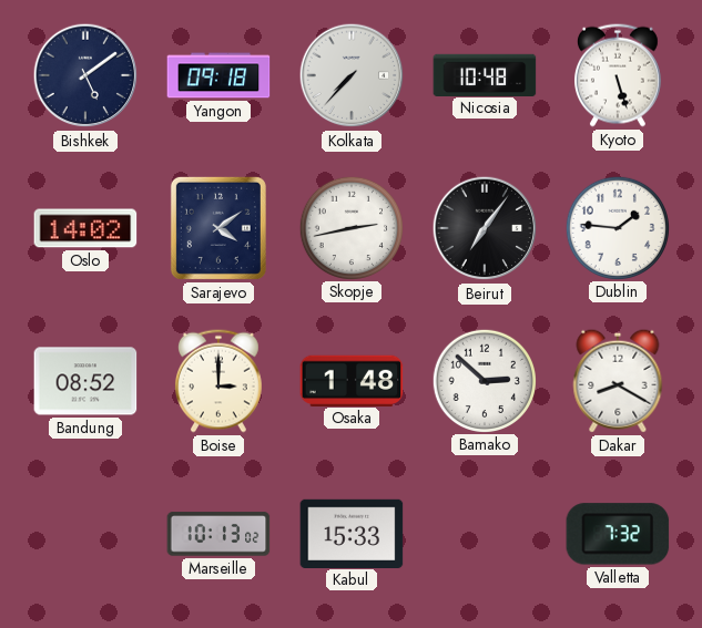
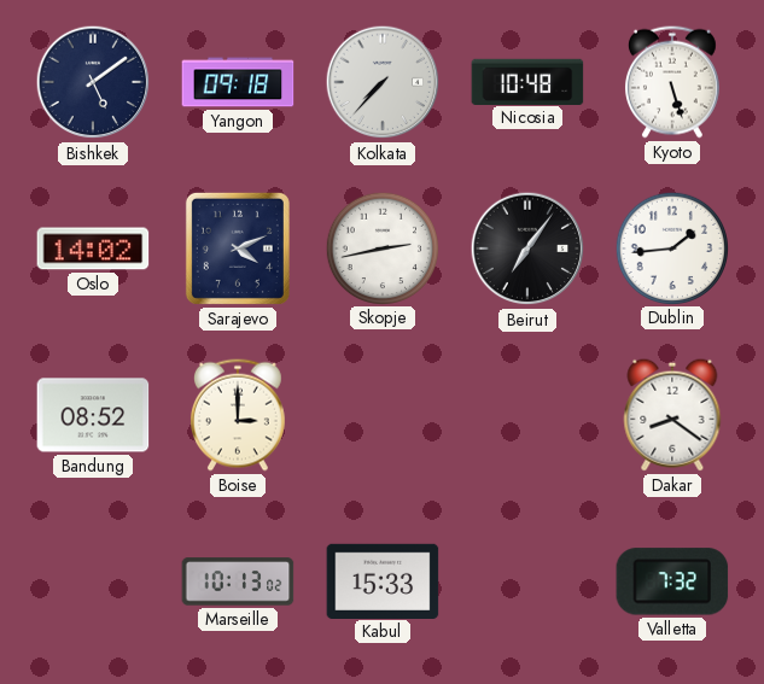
Sarajevo: 4:09 -> 4:11
Dublin: 1:46 -> 1:44
Osaka: 1:48 -> none
Bamako: 2:52 -> none
Dakar: 8:20 -> 8:21
